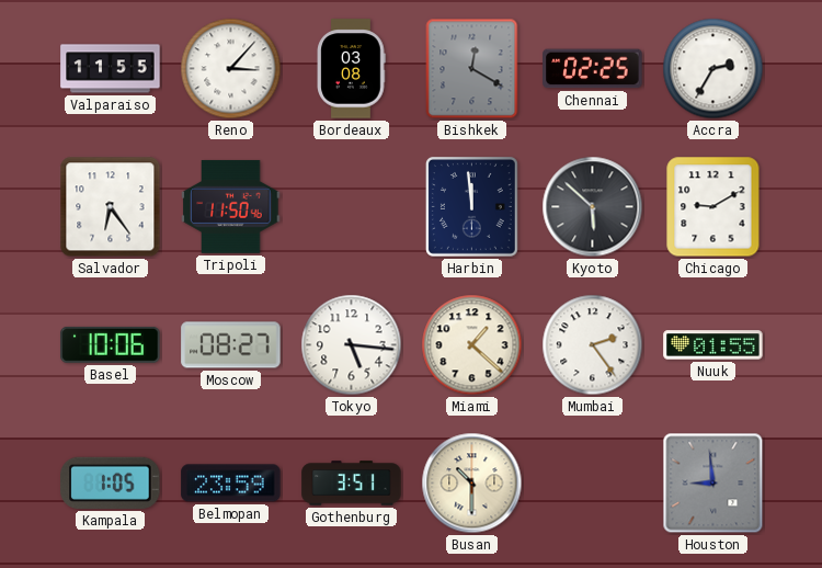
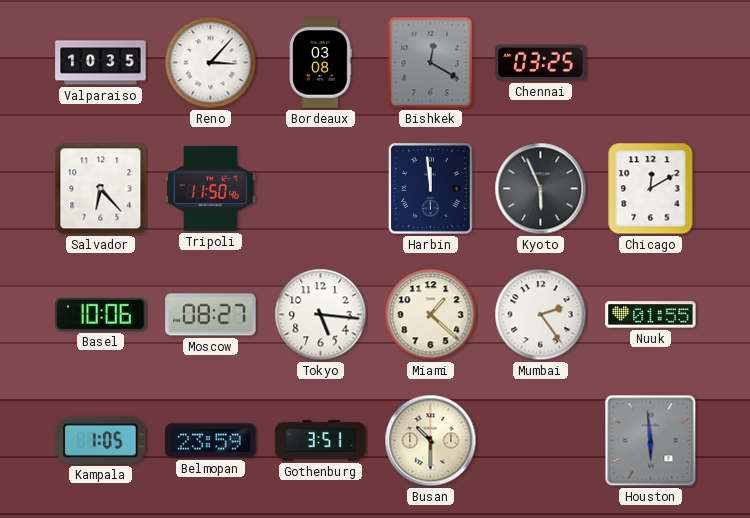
Valparaiso: 11:55 -> 10:35
Chennai: 02:25 -> 03:25
Accra: 2:35 -> none
Salvador: 6:24 -> 6:23
Kyoto: 5:52 -> 5:56
Chicago: 9:10 -> 12:10
Houston: 8:59 -> 5:59
